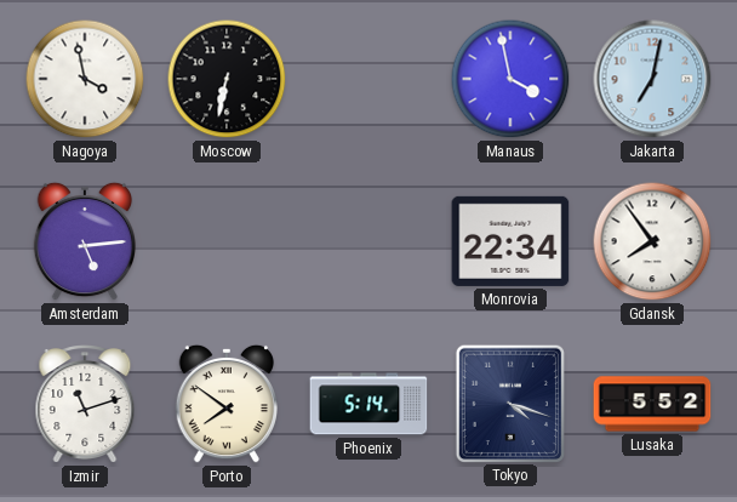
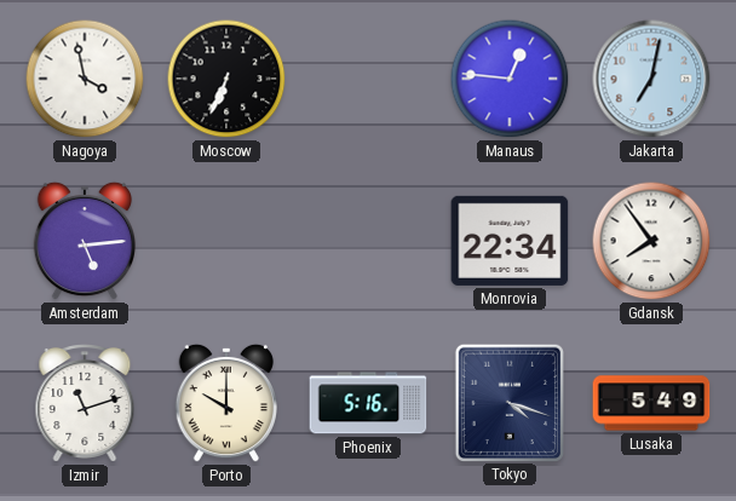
Moscow: 6:32 -> 6:34
Manaus: 3:58 -> 12:46
Porto: 7:51 -> 10:00
Phoenix: 5:14 -> 5:16
Lusaka: 5:52 -> 5:49
